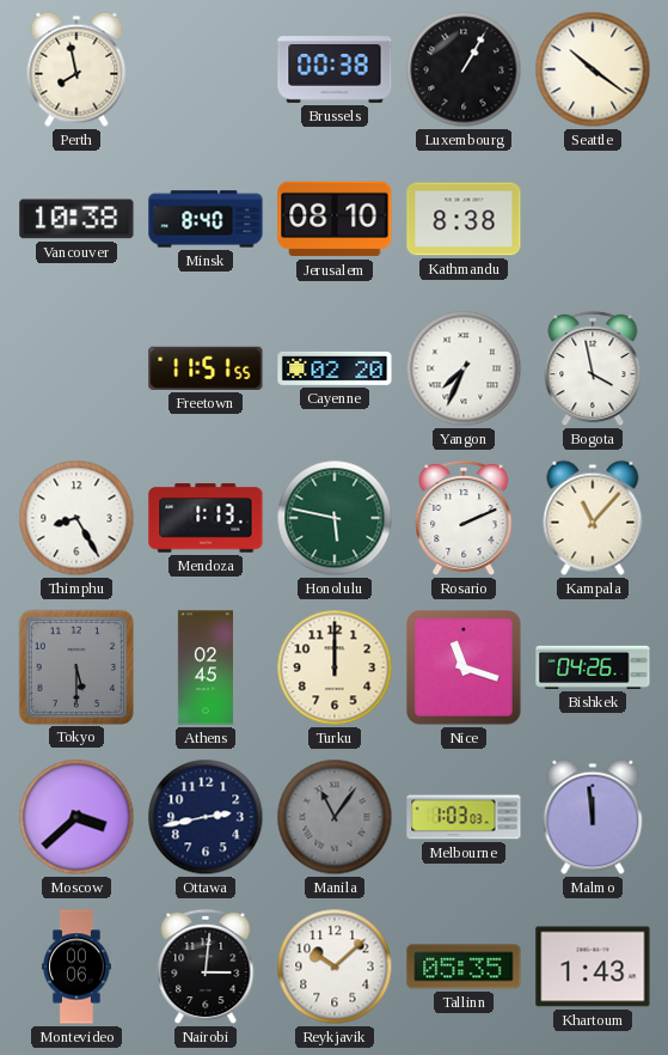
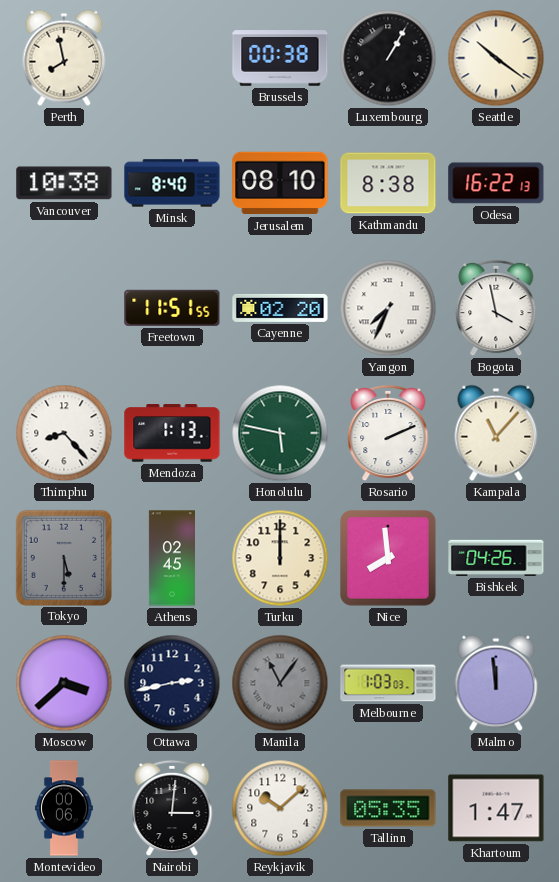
Odesa: none -> 16:22
Thimphu: 8:25 -> 8:23
Nice: 11:18 -> 7:59
Khartoum: 1:43 -> 1:47
